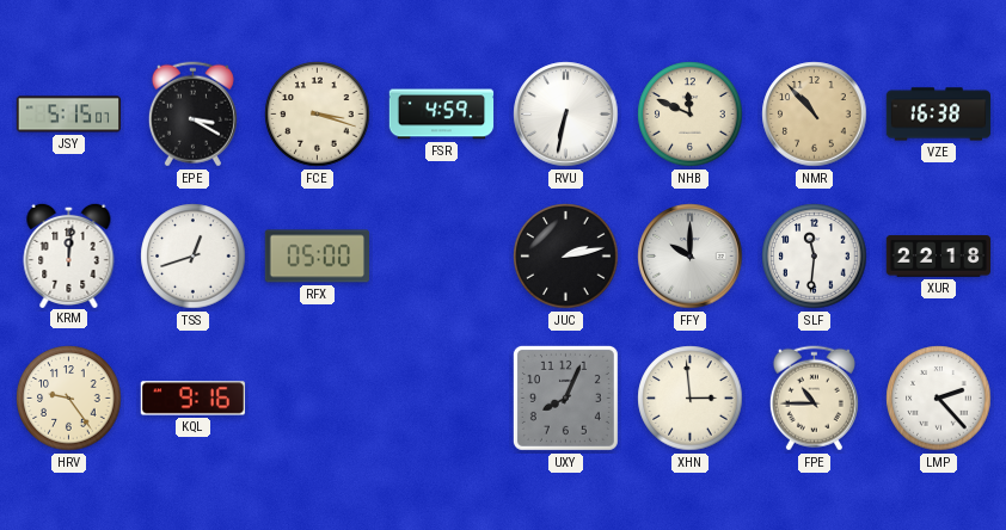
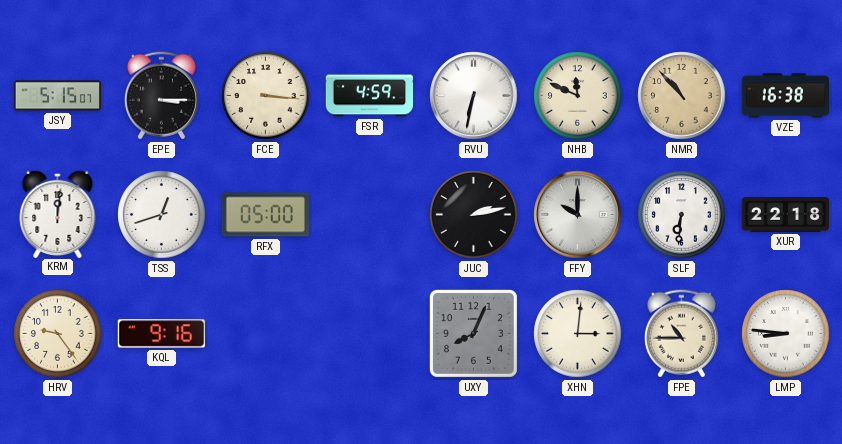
EPE: 3:20 -> 3:15
FCE: 3:18 -> 3:16
SLF: 11:31 -> 6:31
XHN: 2:59 -> 3:01
LMP: 2:23 -> 8:46
